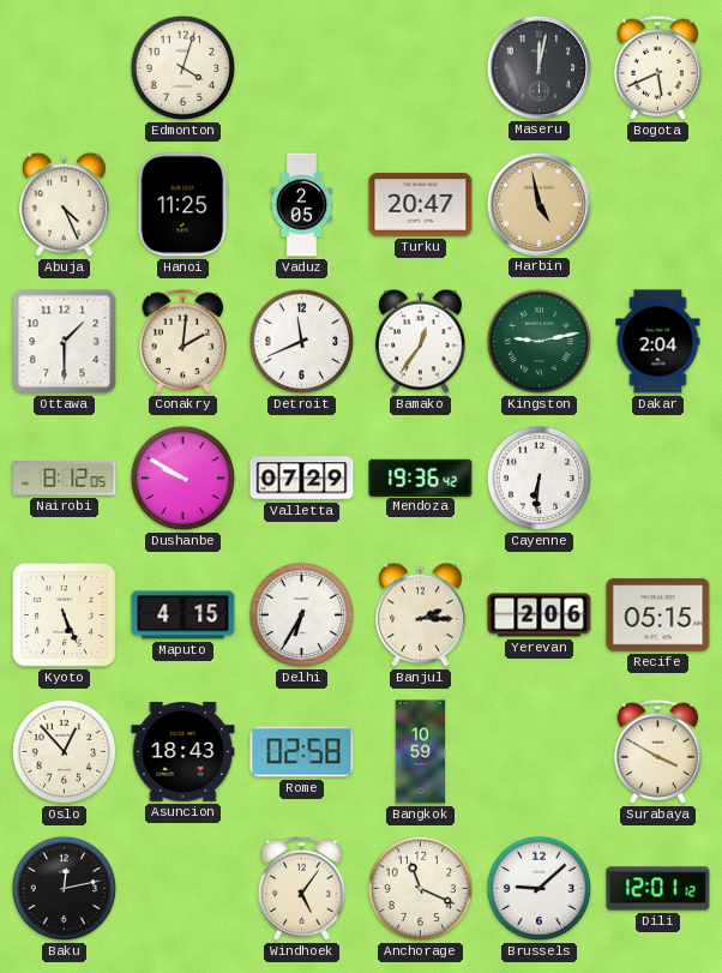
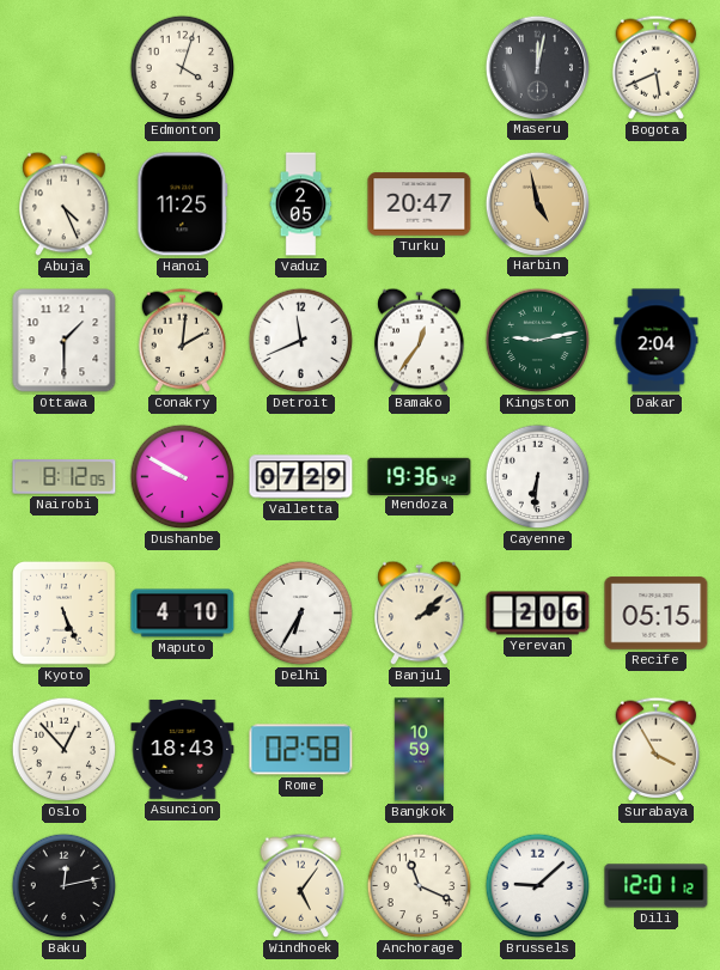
Maputo: 4:15 -> 4:10
Banjul: 2:15 -> 2:08
Surabaya: 3:50 -> 3:55
